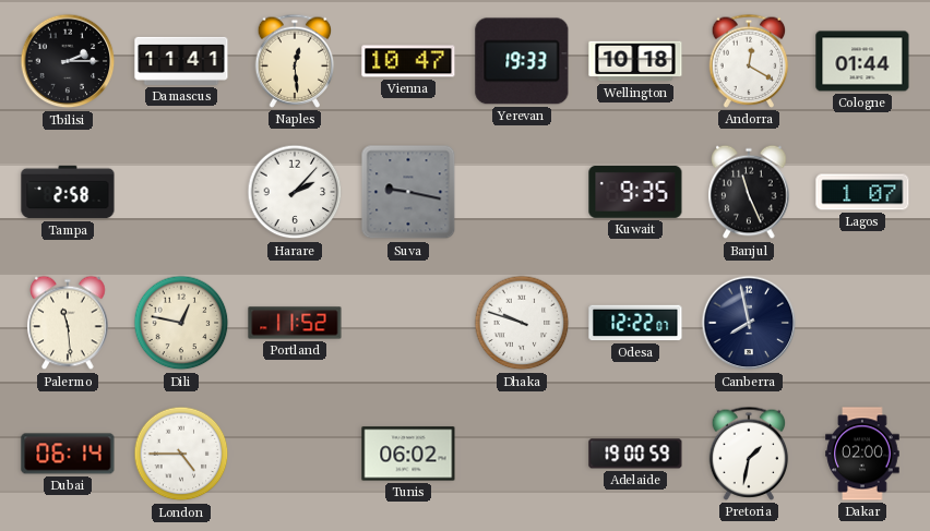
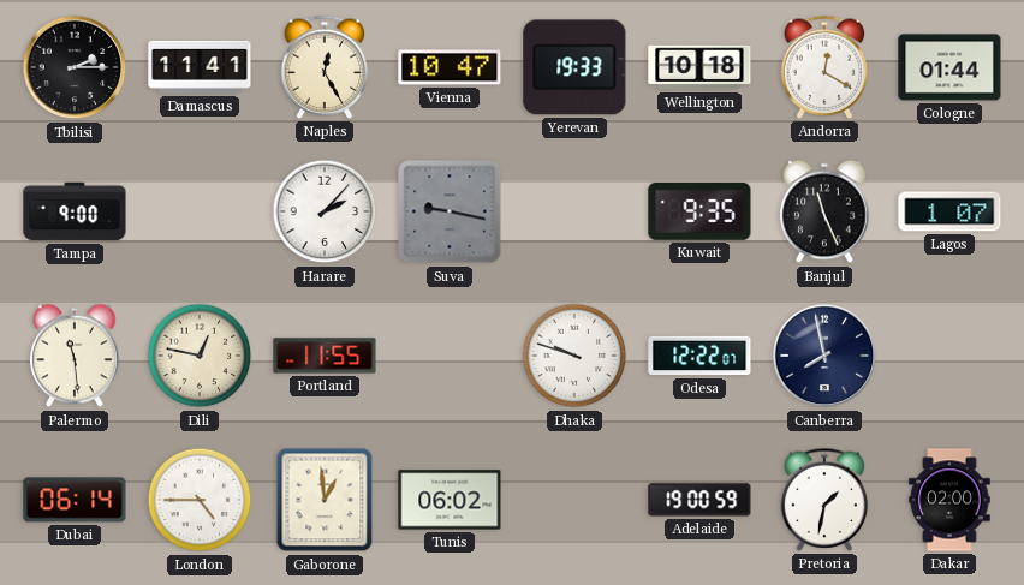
Naples: 12:29 -> 12:25
Tampa: 2:58 -> 9:00
Portland: 11:52 -> 11:55
Gaborone: none -> 12:59
